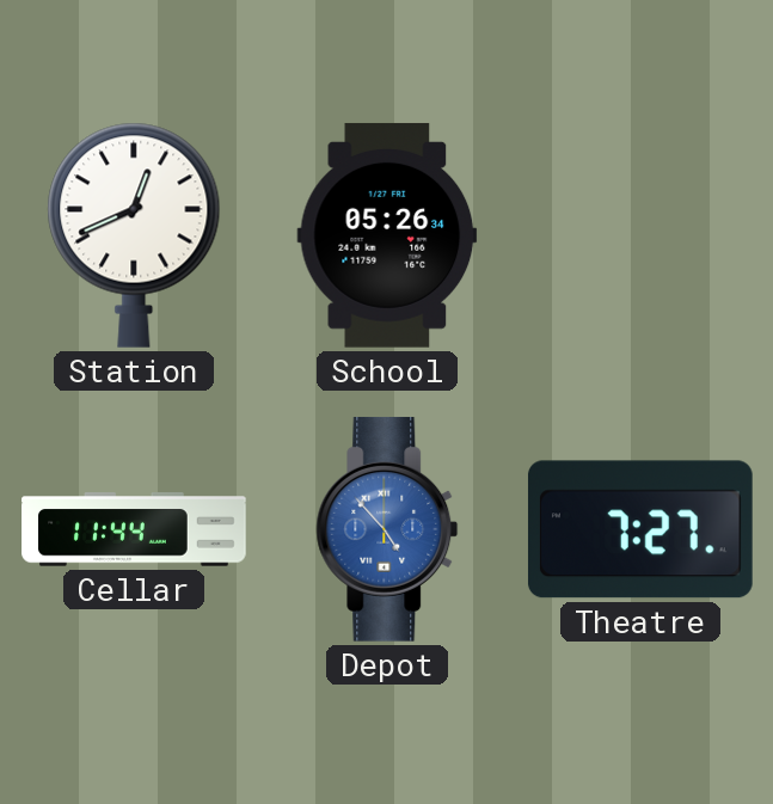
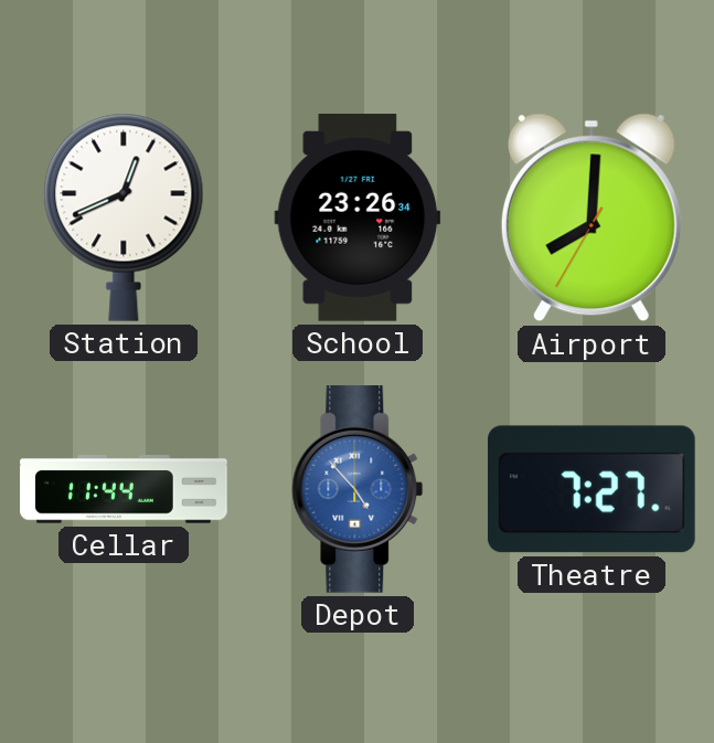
School: 05:26 -> 23:26
Airport: none -> 8:00
